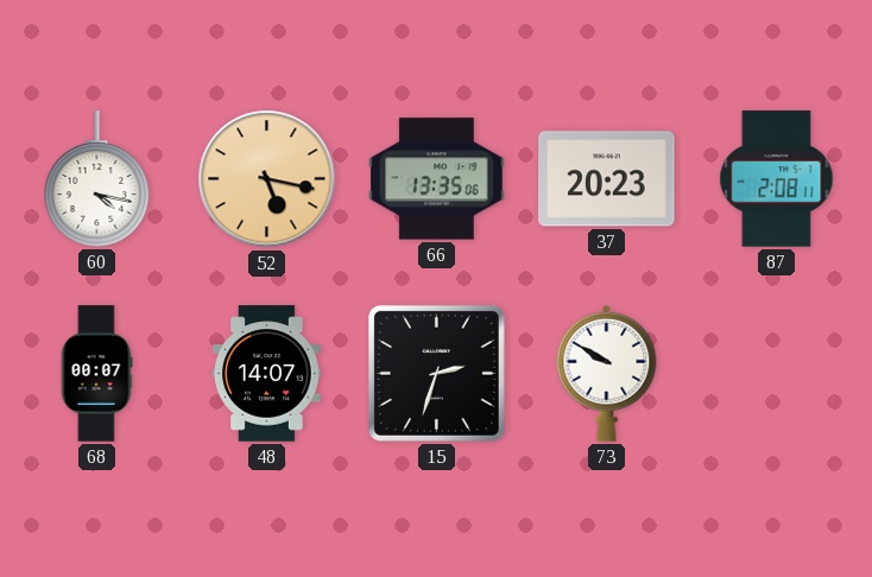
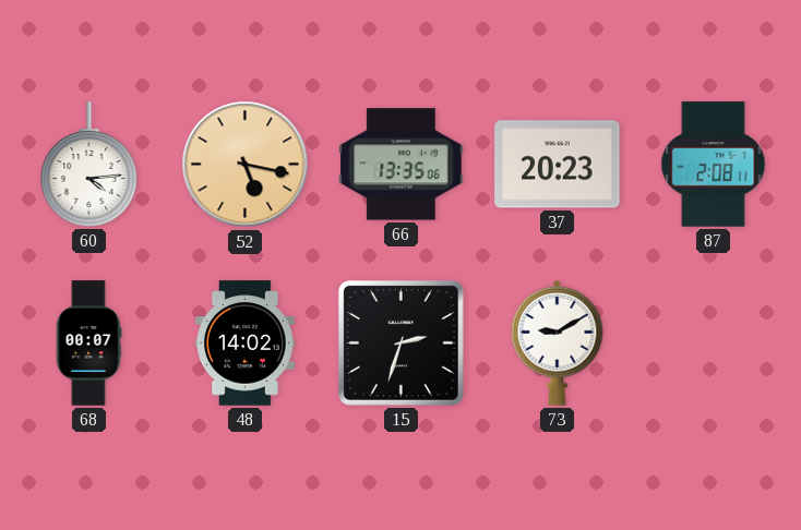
60: 4:17 -> 4:14
48: 14:07 -> 14:02
73: 9:50 -> 9:10
